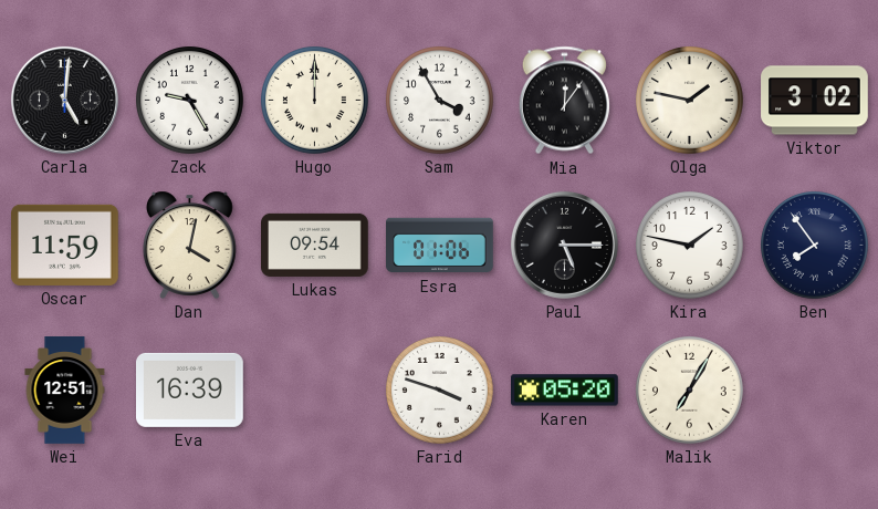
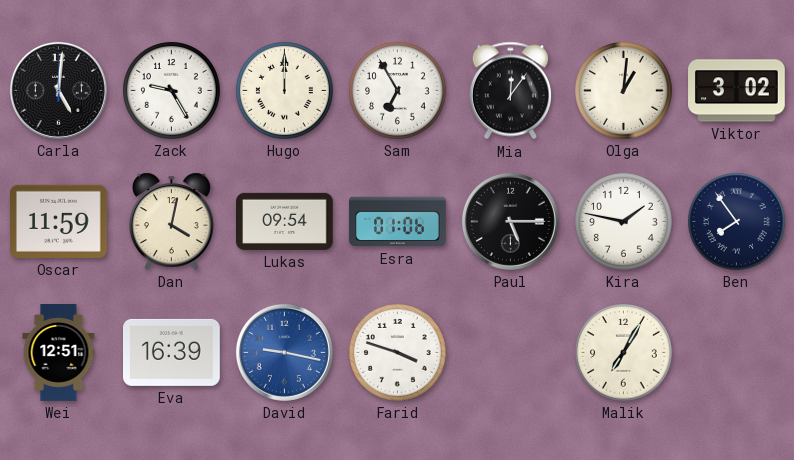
Sam: 3:55 -> 6:55
Olga: 1:47 -> 1:01
David: none -> 9:17
Karen: 05:20 -> none
